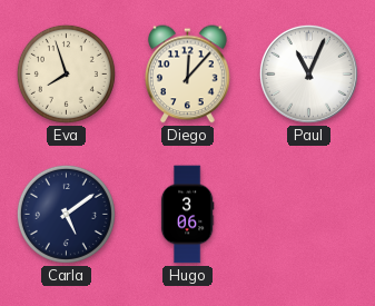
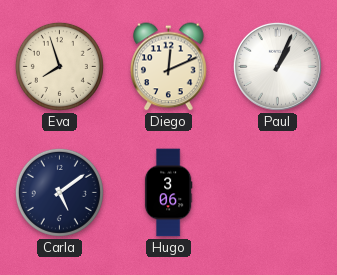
Diego: 12:07 -> 12:11
Paul: 11:04 -> 1:04
